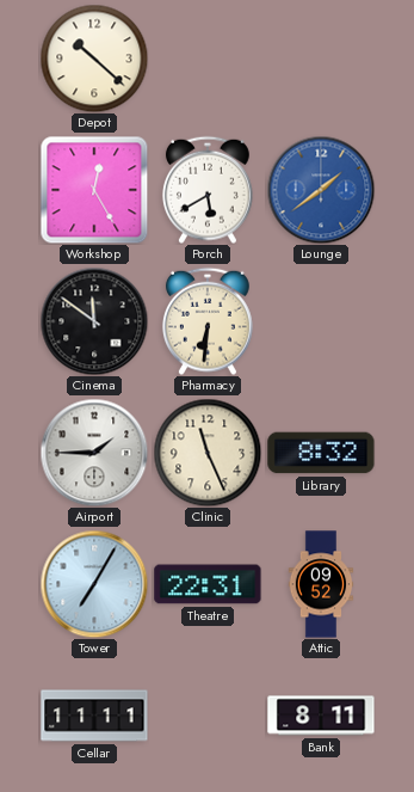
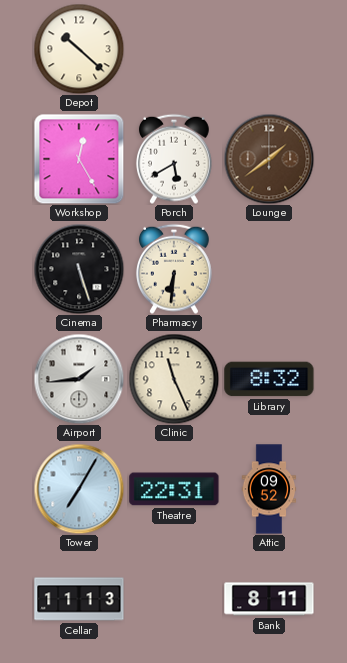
Lounge dial: blue -> brown
Cinema: 11:51 -> 5:27
Airport: 1:45 -> 1:44
Cellar: 11:11 -> 11:13
